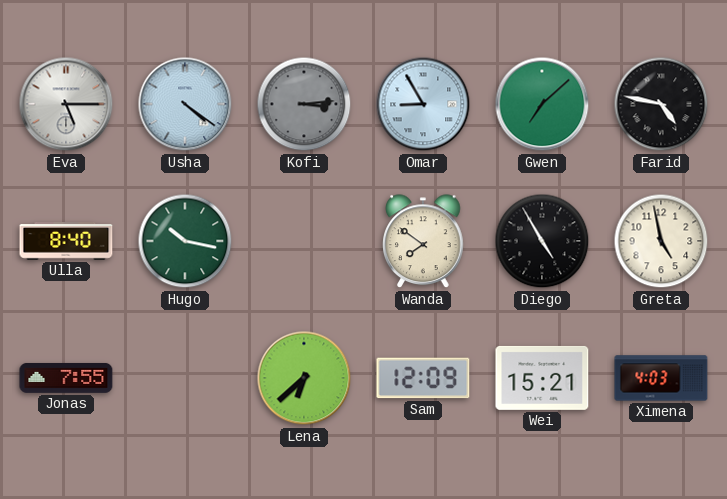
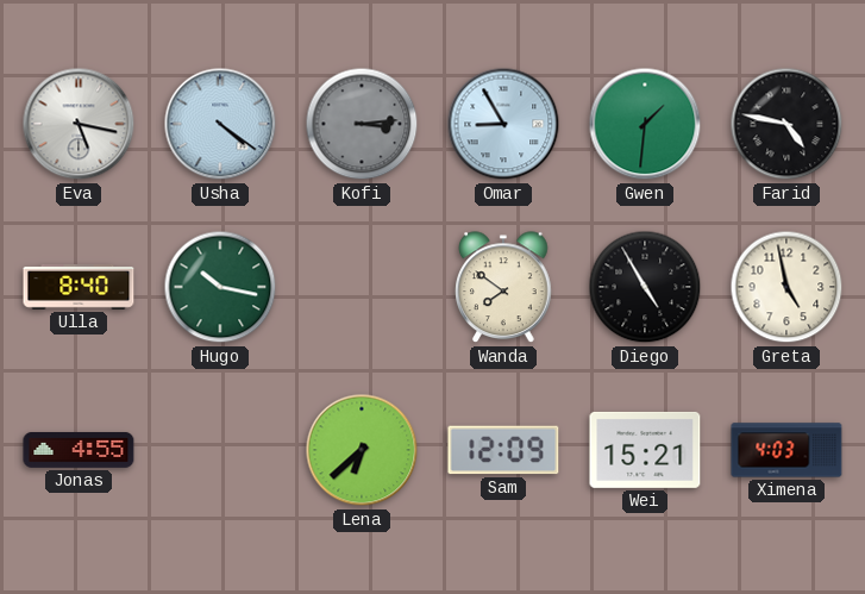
Eva: 5:15 -> 5:17
Gwen: 7:08 -> 1:31
Jonas: 7:55 -> 4:55
